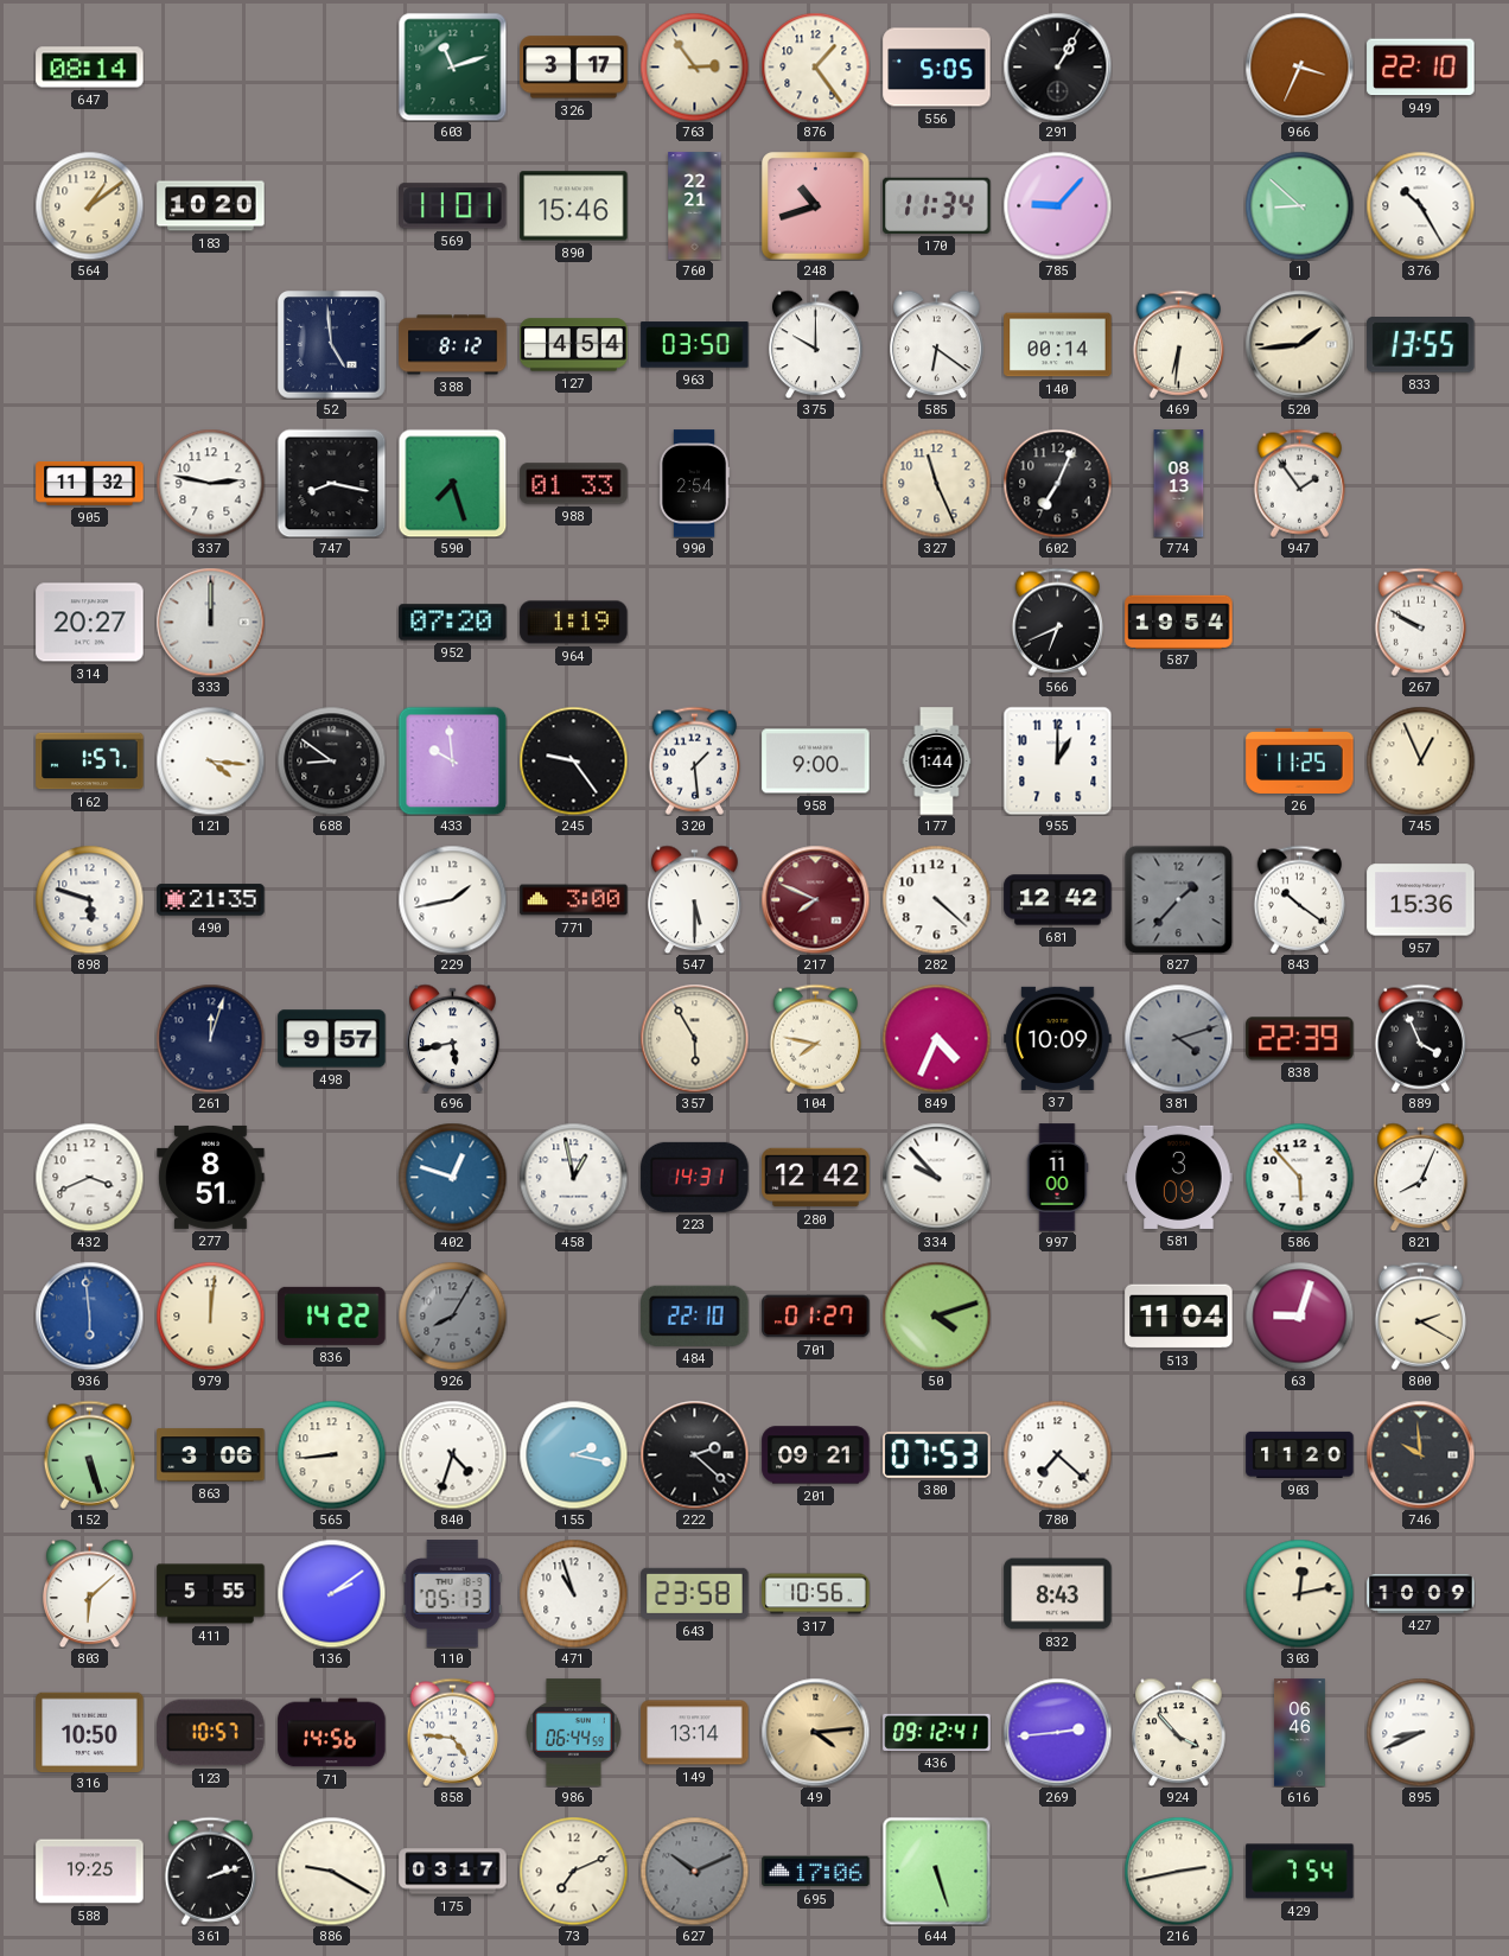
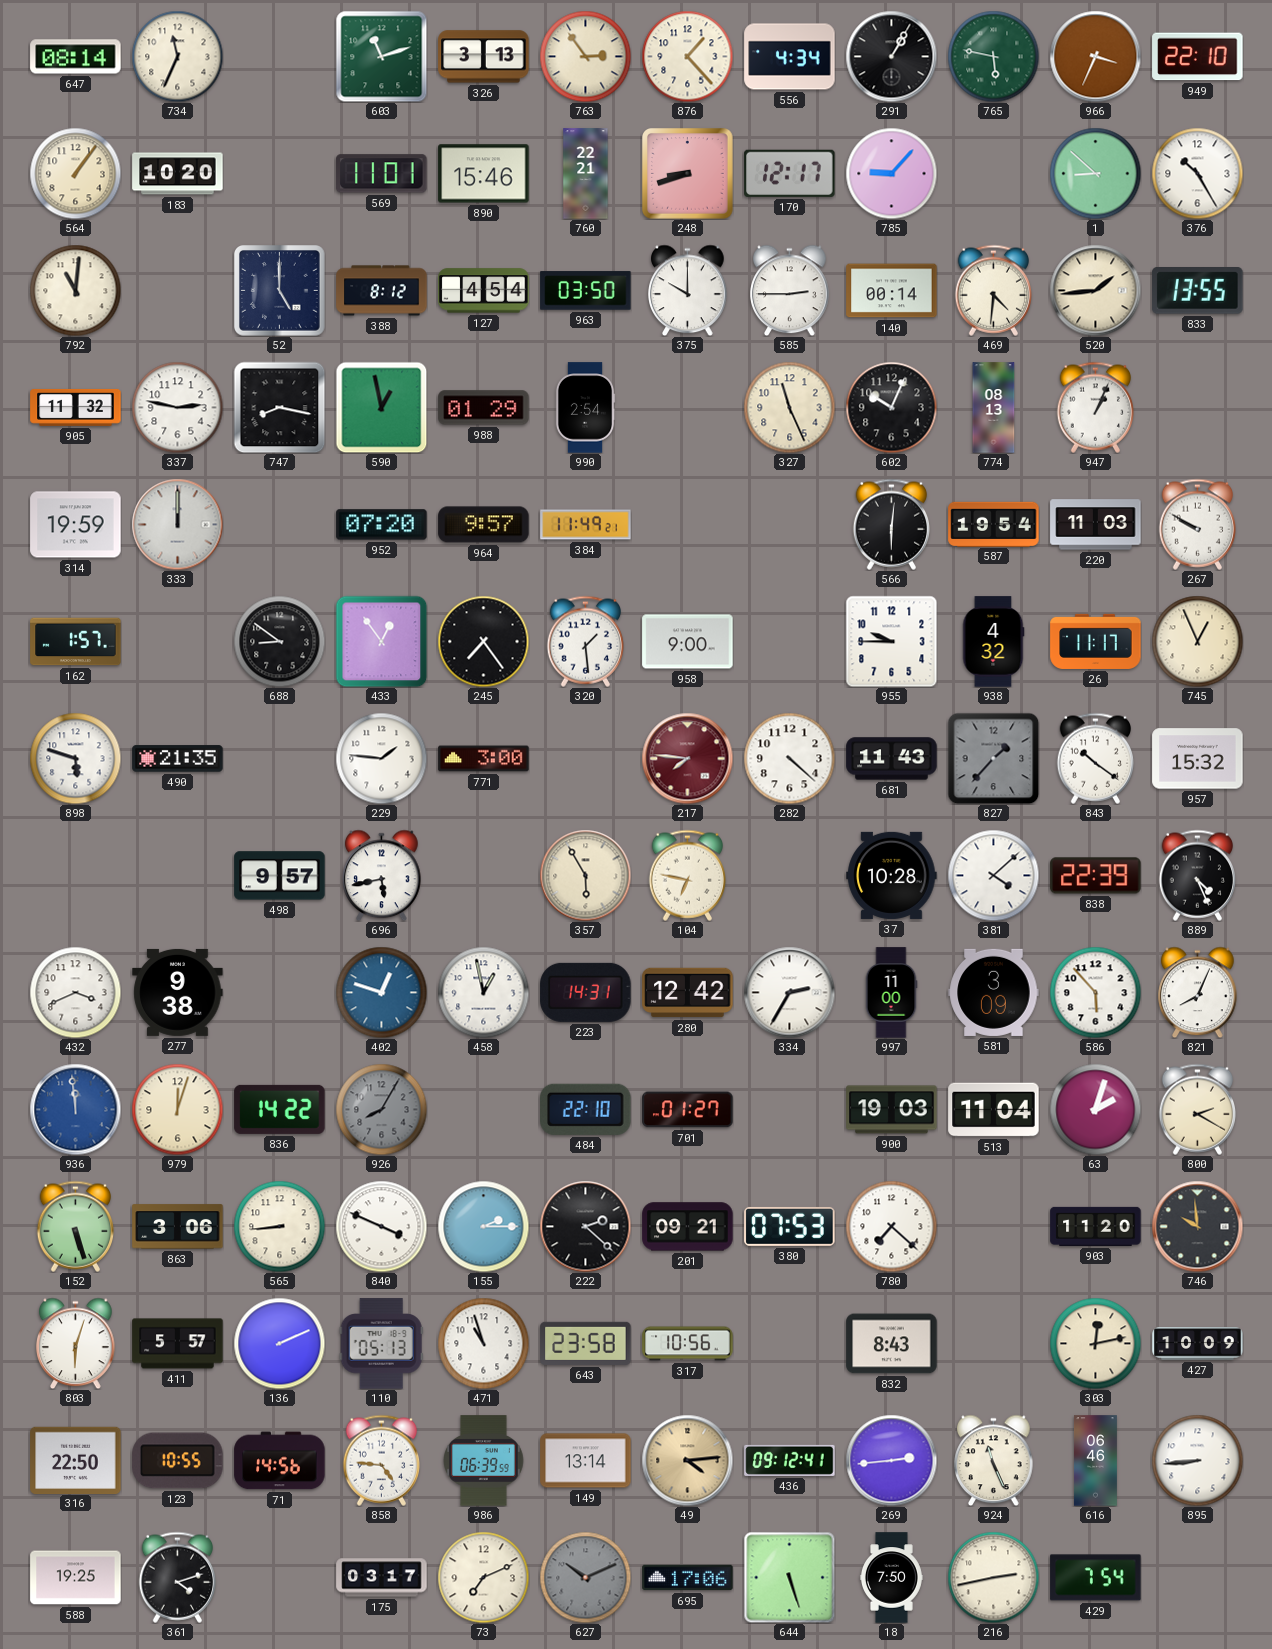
734: none -> 11:34
326: 3:17 -> 3:13
876: 1:24 -> 1:23
556: 5:05 -> 4:34
765: none -> 5:47
564: 1:09 -> 1:06
248: 10:42 -> 8:42
170: 11:34 -> 12:17
792: none -> 11:01
52: 4:59 -> 5:00
585: 6:21 -> 2:45
469: 6:31 -> 4:31
590: 7:27 -> 12:58
988: 01:33 -> 01:29
602: 7:04 -> 10:04
947: 1:54 -> 1:04
314: 20:27 -> 19:59
964: 1:19 -> 9:57
384: none -> 11:49
566: 6:41 -> 6:01
220: none -> 11:03
121: 4:16 -> none
433: 9:59 -> 12:54
245: 9:24 -> 7:24
177: 1:44 -> none
955: 1:00 -> 9:45
938: none -> 4:32
26: 11:25 -> 11:17
229: 1:43 -> 1:46
547: 5:30 -> none
217: 7:49 -> 7:46
681: 12:42 -> 11:43
957: 15:36 -> 15:32
261: 12:03 -> none
104: 7:47 -> 6:47
849: 4:34 -> none
37: 10:09 -> 10:28
381: 4:12 -> 4:08
381 dial: grey -> white
889: 3:56 -> 4:26
277: 8:51 -> 9:38
334: 9:53 -> 2:35
936: 5:59 -> 11:59
979: 12:01 -> 12:03
50: 4:12 -> none
900: none -> 19:03
63: 9:03 -> 2:03
840: 4:33 -> 3:49
155: 2:17 -> 2:15
803: 6:08 -> 6:03
411: 5:55 -> 5:57
136: 2:09 -> 2:11
316: 10:50 -> 22:50
123: 10:57 -> 10:55
986: 06:44 -> 06:39
924: 3:53 -> 11:26
895: 8:41 -> 8:44
361: 2:12 -> 4:12
886: 9:20 -> none
18: none -> 7:50
